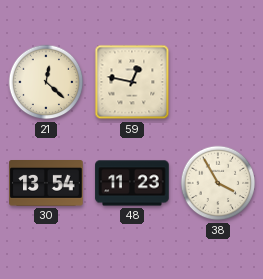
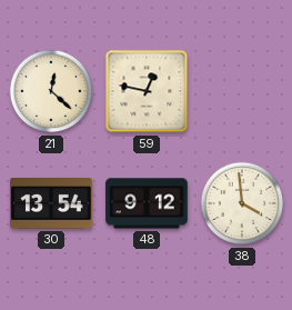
48: 11:23 -> 9:12
38: 3:55 -> 3:59
